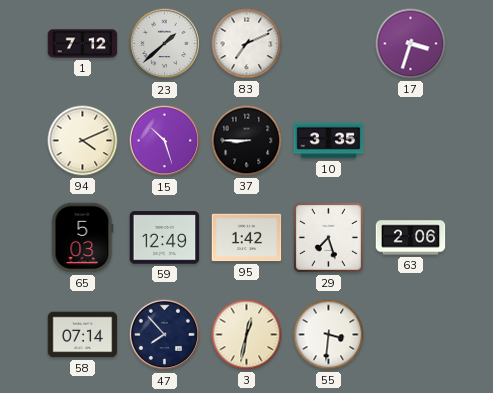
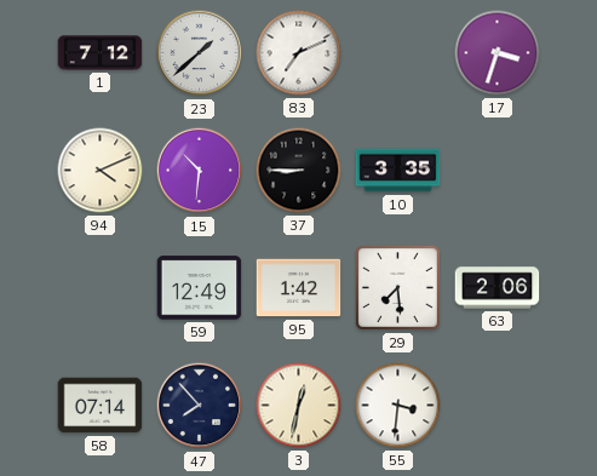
15: 10:27 -> 10:31
65: 5:03 -> none
29: 7:27 -> 7:29
